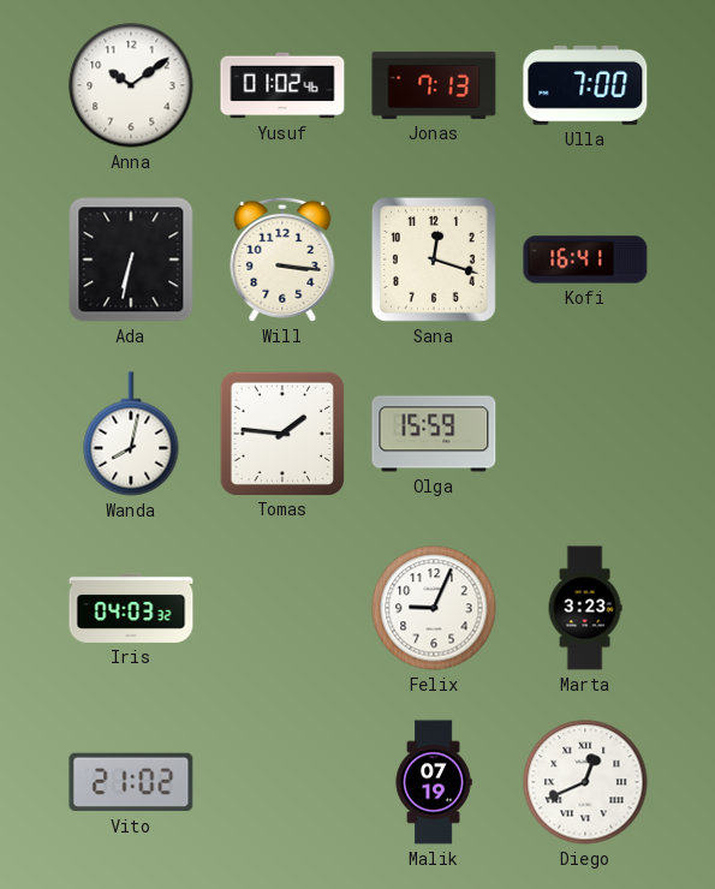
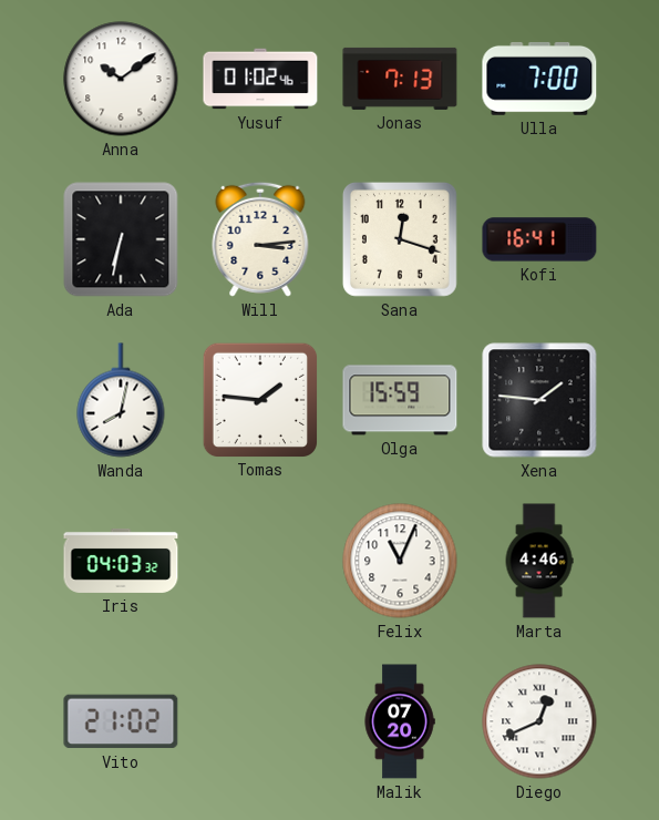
Will: 3:16 -> 3:14
Xena: none -> 1:46
Felix: 9:04 -> 11:04
Marta: 3:23 -> 4:46
Malik: 07:19 -> 07:20
